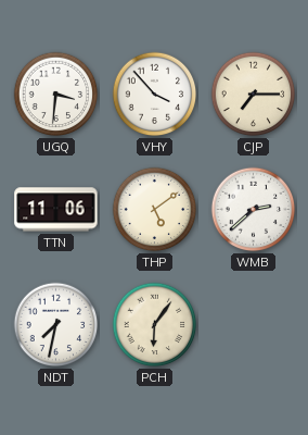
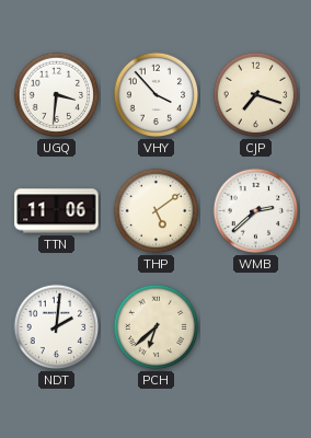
CJP: 7:15 -> 7:18
NDT: 7:32 -> 2:01
PCH: 6:06 -> 6:38
